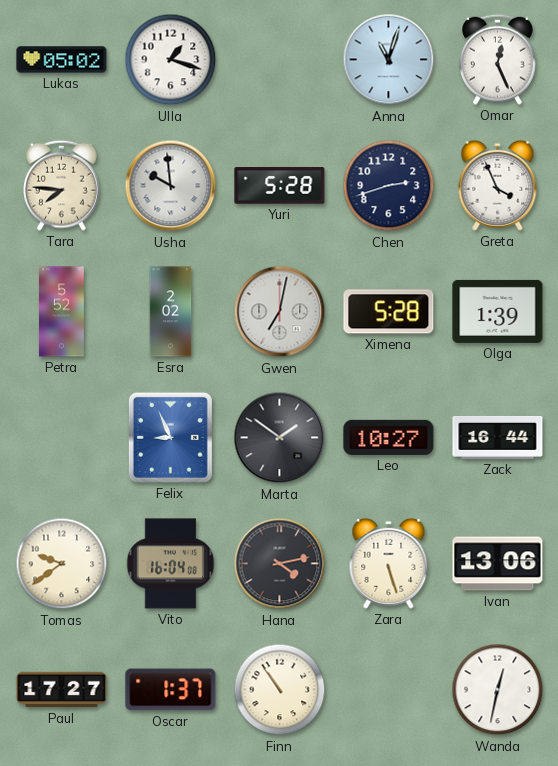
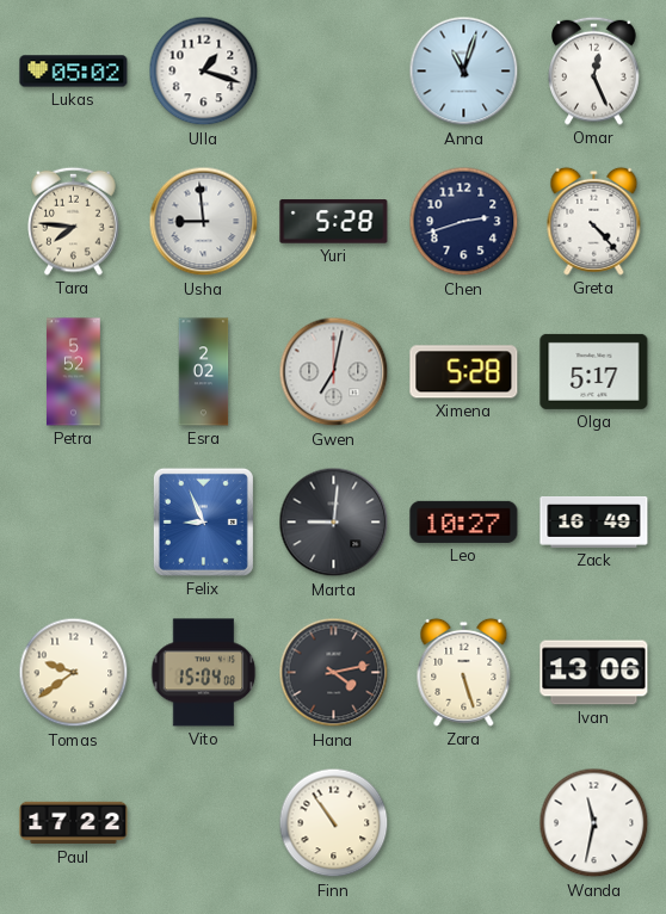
Usha: 9:59 -> 8:59
Greta: 3:56 -> 4:23
Olga: 1:39 -> 5:17
Marta: 1:51 -> 9:01
Zack: 16:44 -> 16:49
Vito: 16:04 -> 15:04
Paul: 17:27 -> 17:22
Oscar: 1:37 -> none
Wanda: 12:32 -> 11:32
